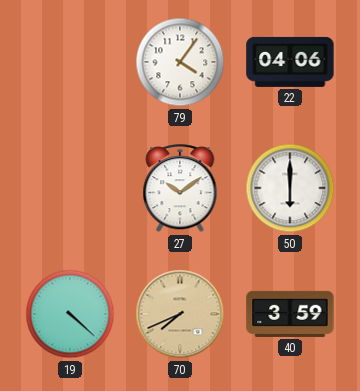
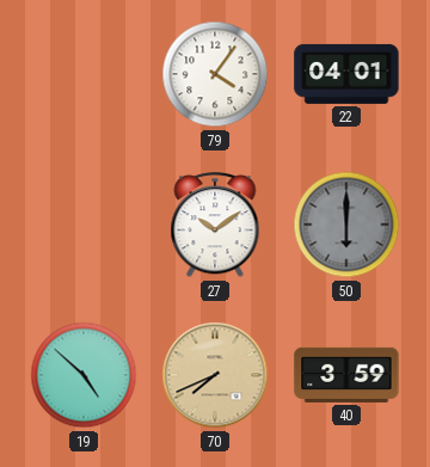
22: 04:06 -> 04:01
50 dial: white -> grey
19: 4:22 -> 4:52
